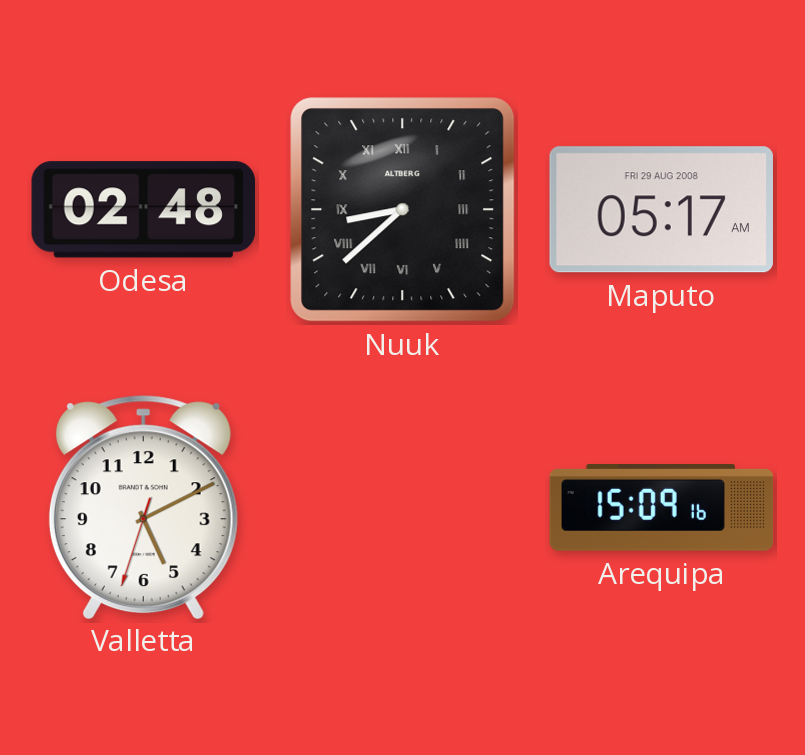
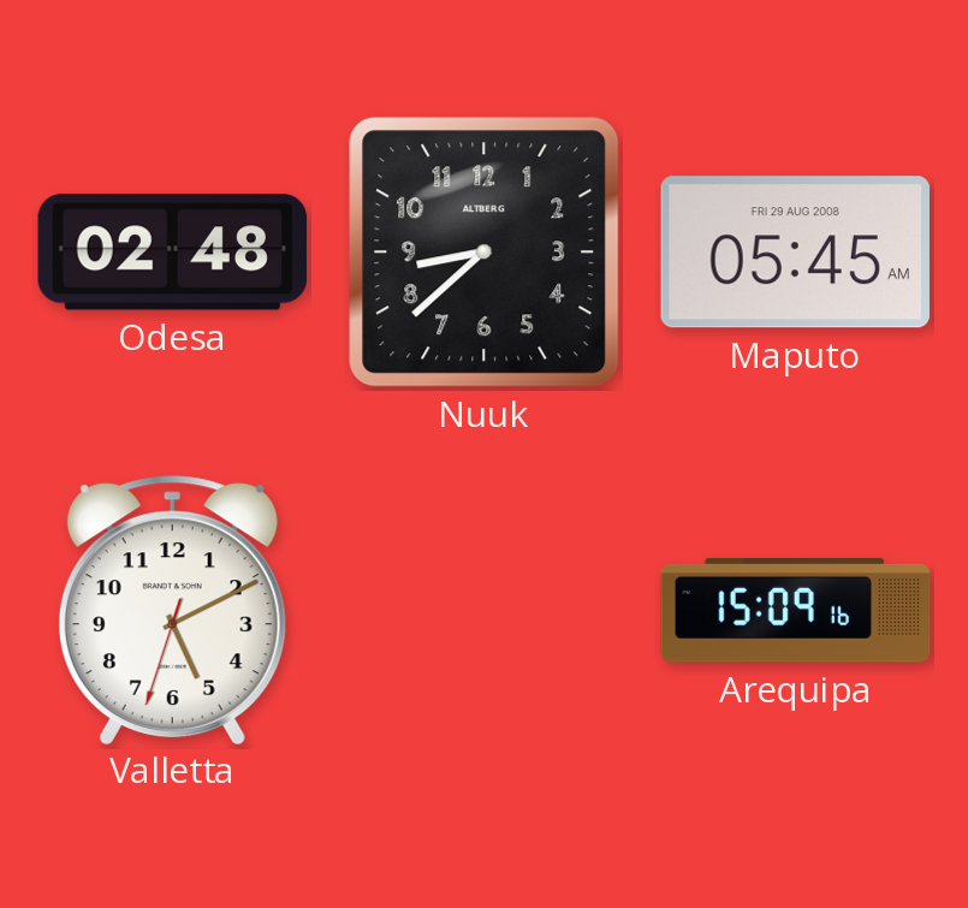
Nuuk numerals: Roman -> Arabic
Maputo: 05:17 -> 05:45
